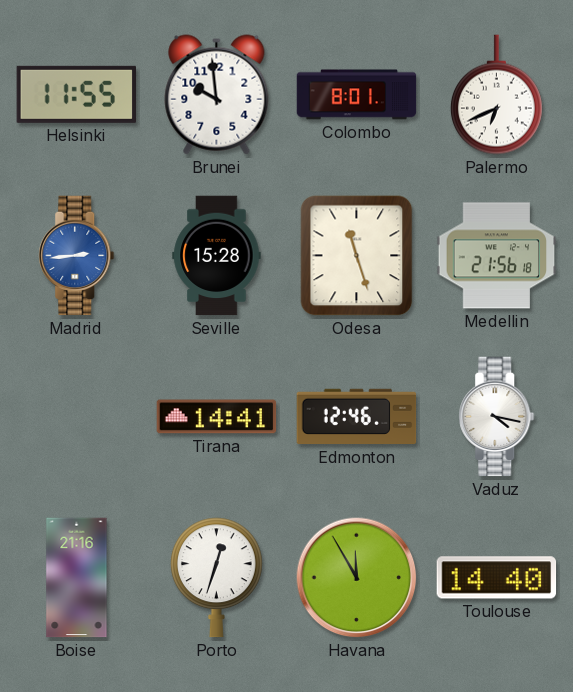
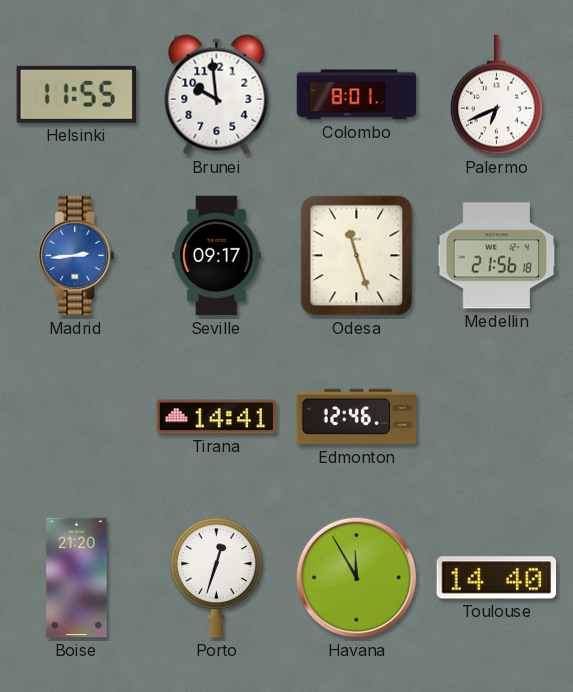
Seville: 15:28 -> 09:17
Vaduz: 4:17 -> none
Boise: 21:16 -> 21:20
